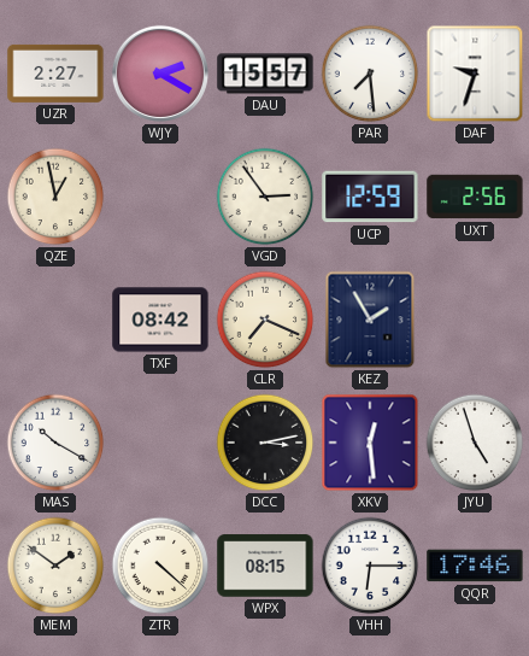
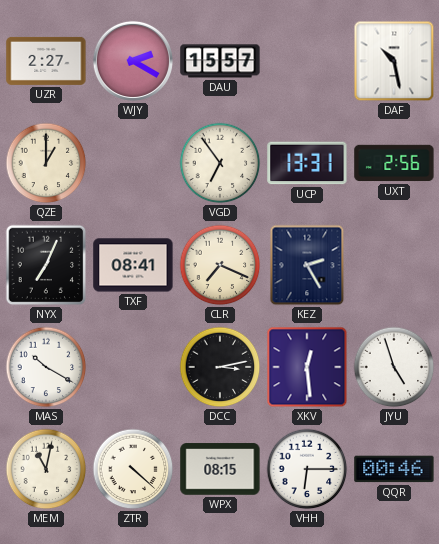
PAR: 7:29 -> none
DAF: 9:33 -> 10:28
QZE: 12:58 -> 1:00
VGD: 2:54 -> 6:54
UCP: 12:59 -> 13:31
NYX: none -> 7:04
TXF: 08:42 -> 08:41
KEZ: 1:55 -> 2:25
MEM: 1:51 -> 11:02
QQR: 17:46 -> 00:46
